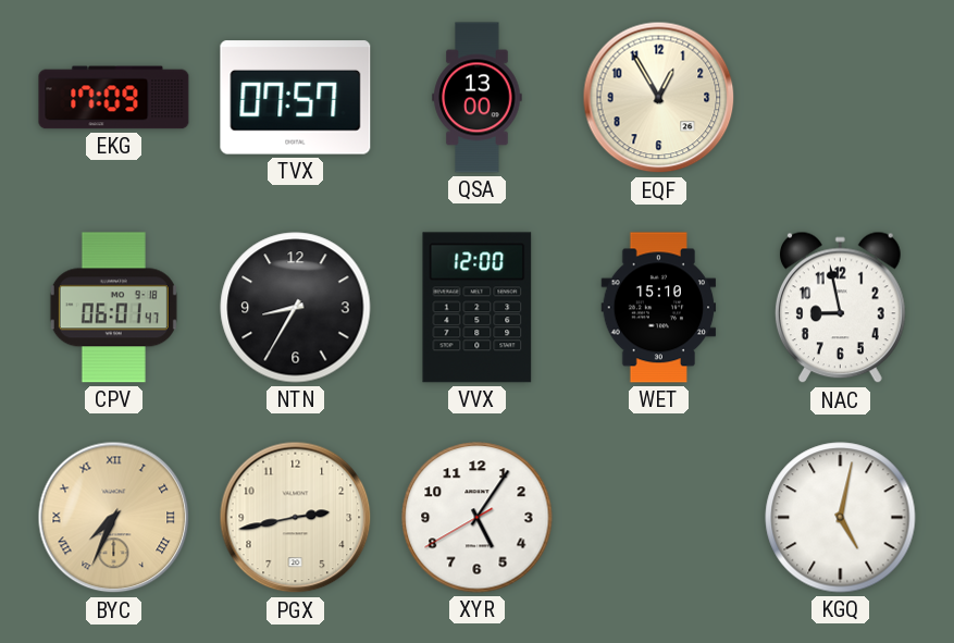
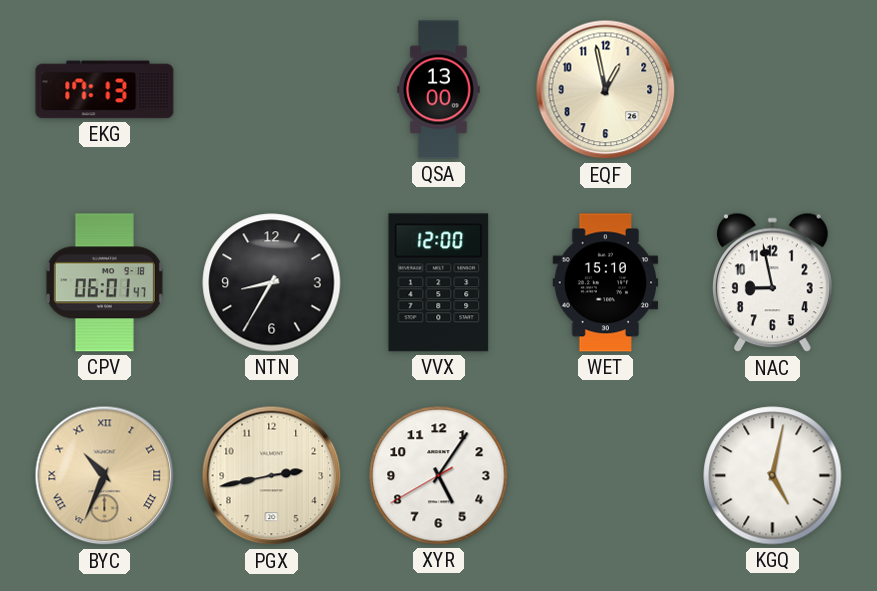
EKG: 17:09 -> 17:13
TVX: 07:57 -> none
EQF: 12:55 -> 12:58
BYC: 7:34 -> 10:34
